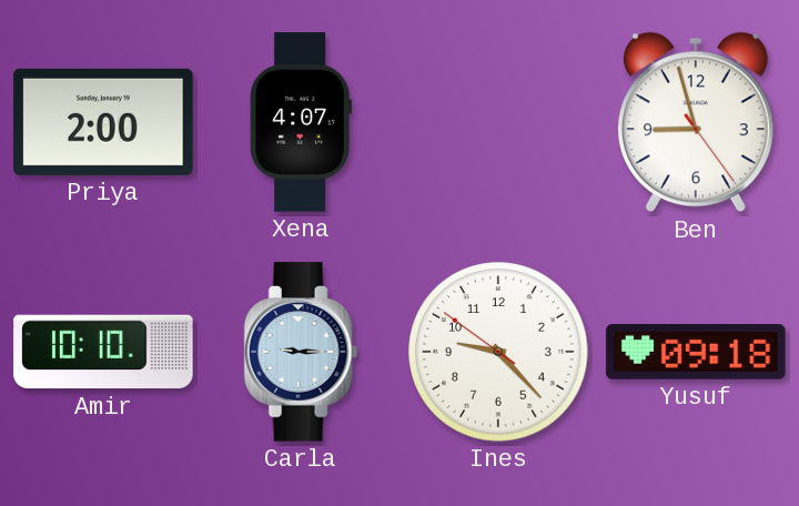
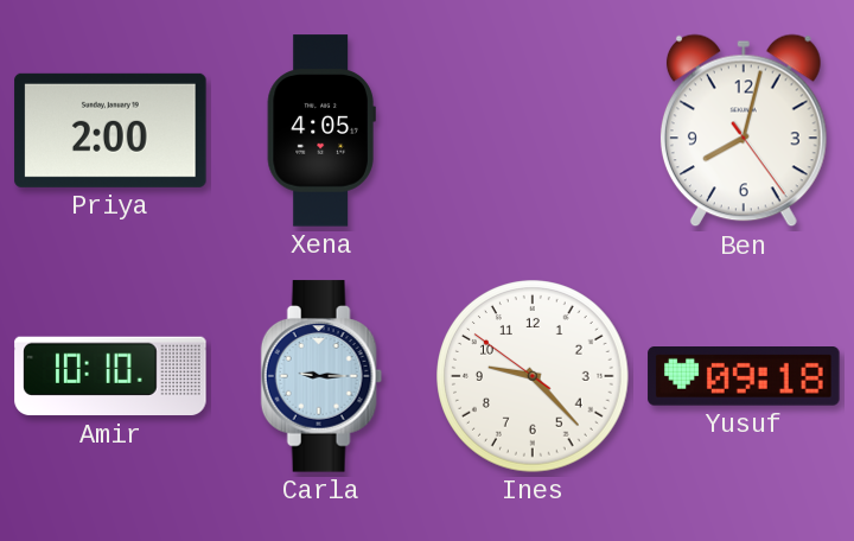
Xena: 4:07 -> 4:05
Ben: 8:57 -> 8:02
